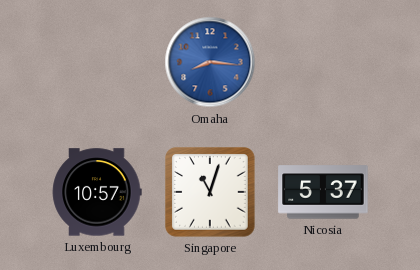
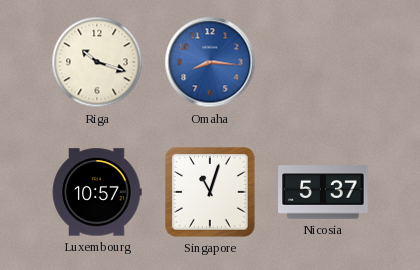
Riga: none -> 10:18
